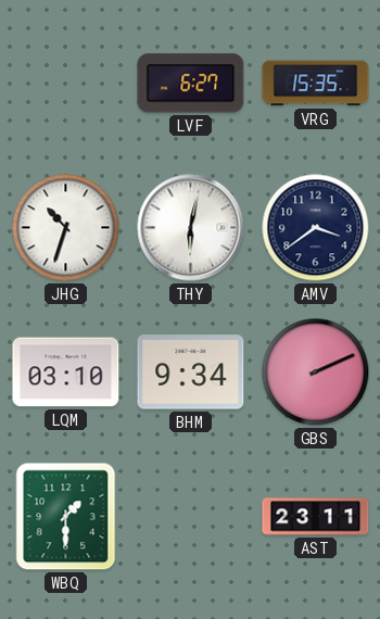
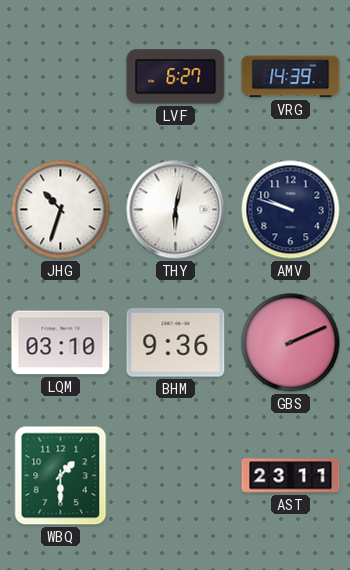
VRG: 15:35 -> 14:39
AMV: 3:39 -> 9:48
BHM: 9:34 -> 9:36
